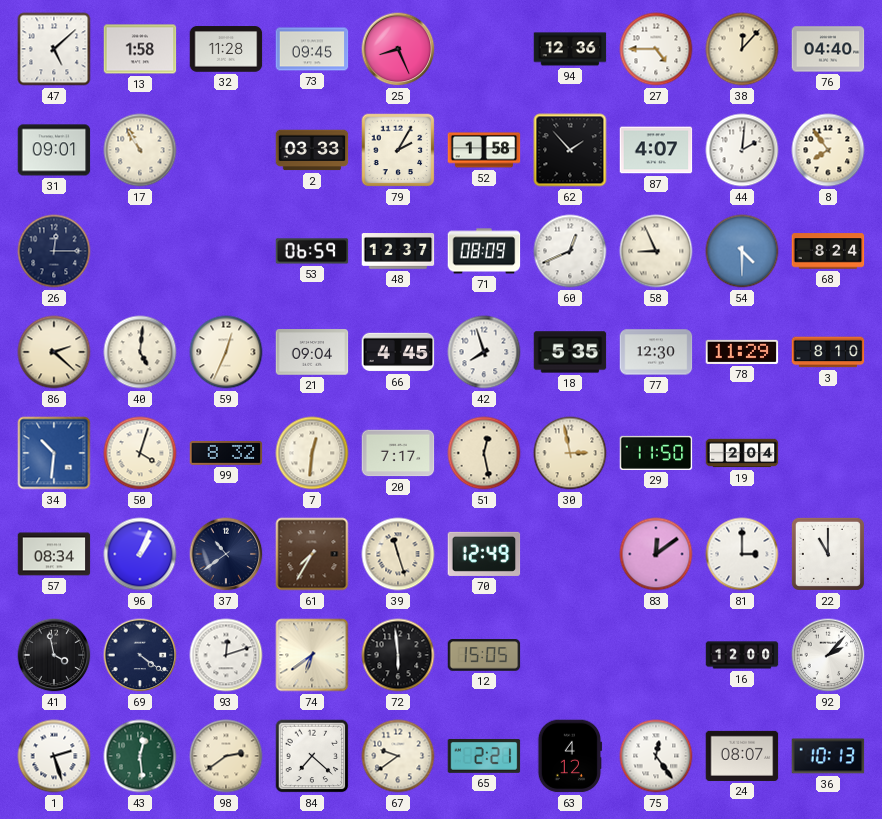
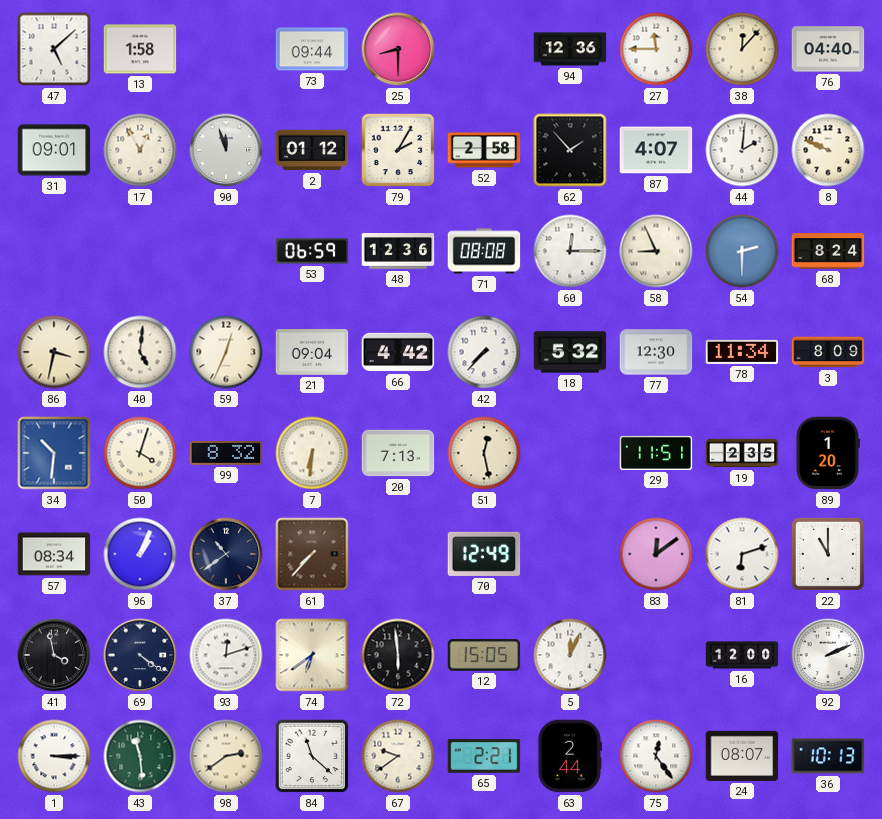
32: 11:28 -> none
73: 09:45 -> 09:44
25: 8:26 -> 8:30
27: 4:45 -> 11:45
17: 10:55 -> 12:55
90: none -> 11:57
2: 03:33 -> 01:12
52: 1:58 -> 2:58
8: 7:54 -> 9:49
26: 12:15 -> none
48: 12:37 -> 12:36
71: 08:09 -> 08:08
60: 12:41 -> 12:15
54: 4:30 -> 2:30
86: 2:22 -> 3:32
66: 4:45 -> 4:42
42: 7:57 -> 7:37
18: 5:35 -> 5:32
78: 11:29 -> 11:34
3: 8:10 -> 8:09
7: 12:31 -> 6:31
20: 7:17 -> 7:13
30: 2:58 -> none
29: 11:50 -> 11:51
19: 2:04 -> 2:35
89: none -> 1:20
61: 7:35 -> 7:37
39: 11:27 -> none
81: 3:00 -> 6:12
5: none -> 12:04
92: 2:07 -> 2:11
1: 2:27 -> 3:15
43: 12:29 -> 11:29
84: 7:22 -> 11:22
63: 4:12 -> 2:44
